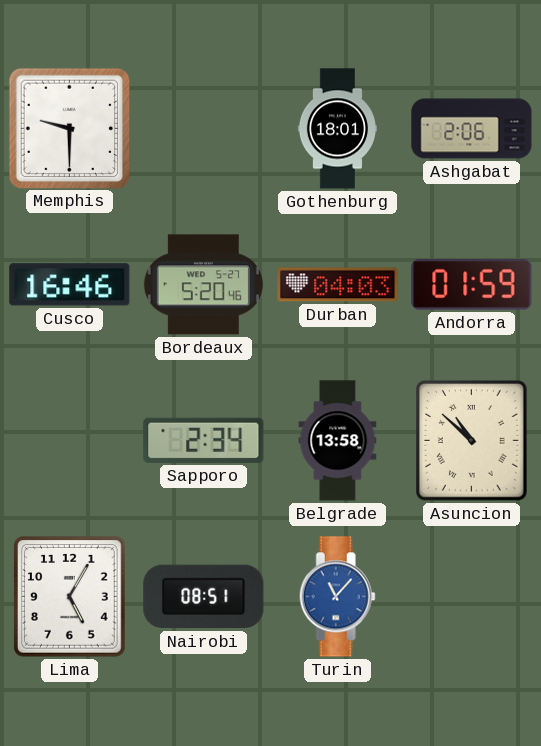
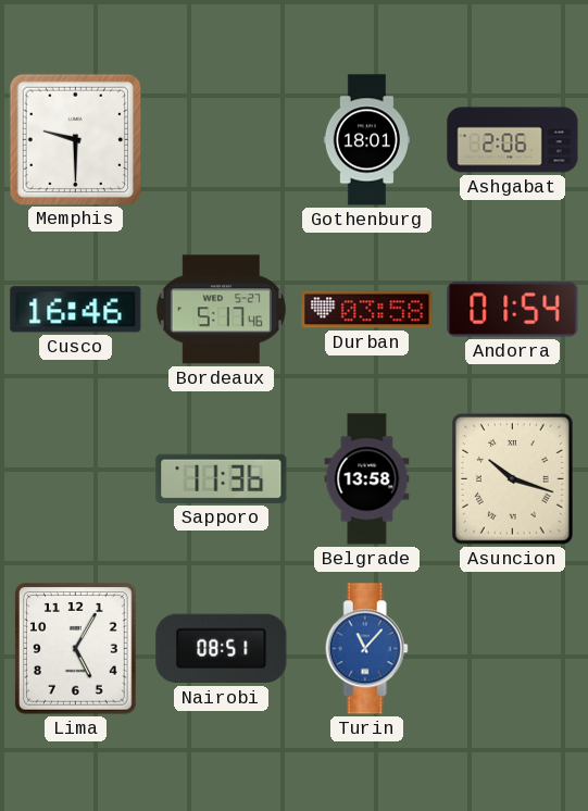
Bordeaux: 5:20 -> 5:17
Durban: 04:03 -> 03:58
Andorra: 01:59 -> 01:54
Sapporo: 2:34 -> 11:36
Asuncion: 10:52 -> 10:18
